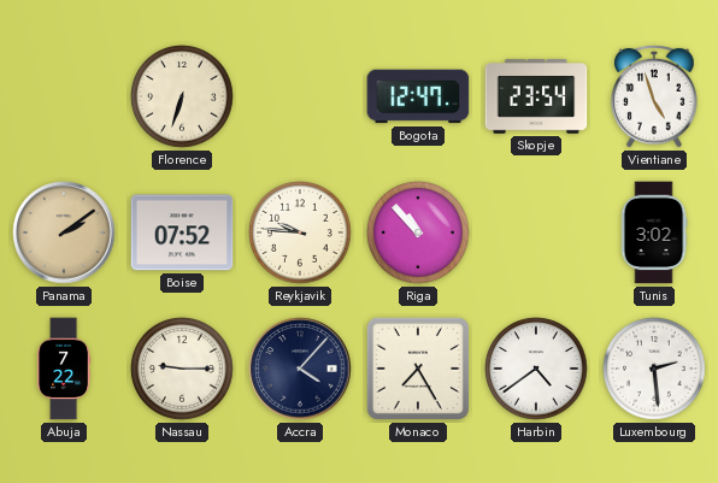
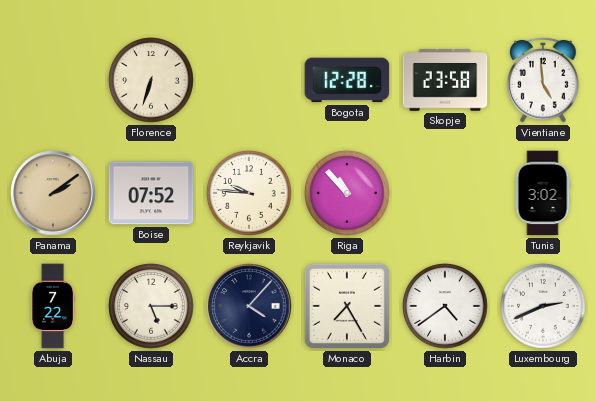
Bogota: 12:47 -> 12:28
Skopje: 23:54 -> 23:58
Vientiane: 4:57 -> 4:59
Nassau: 9:15 -> 5:15
Luxembourg: 2:29 -> 2:41
